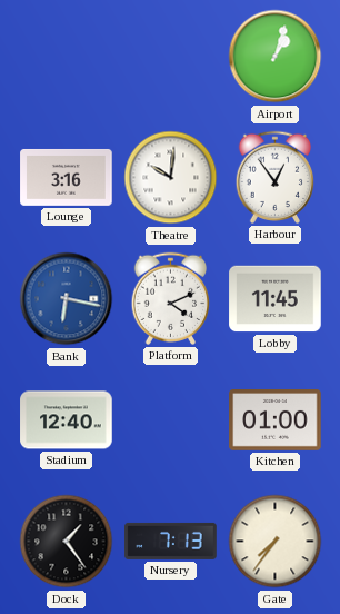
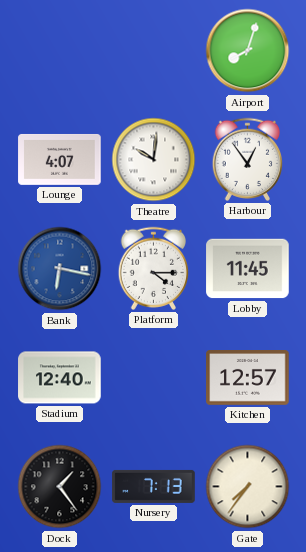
Airport: 1:03 -> 8:03
Lounge: 3:16 -> 4:07
Platform: 4:11 -> 4:15
Kitchen: 01:00 -> 12:57
